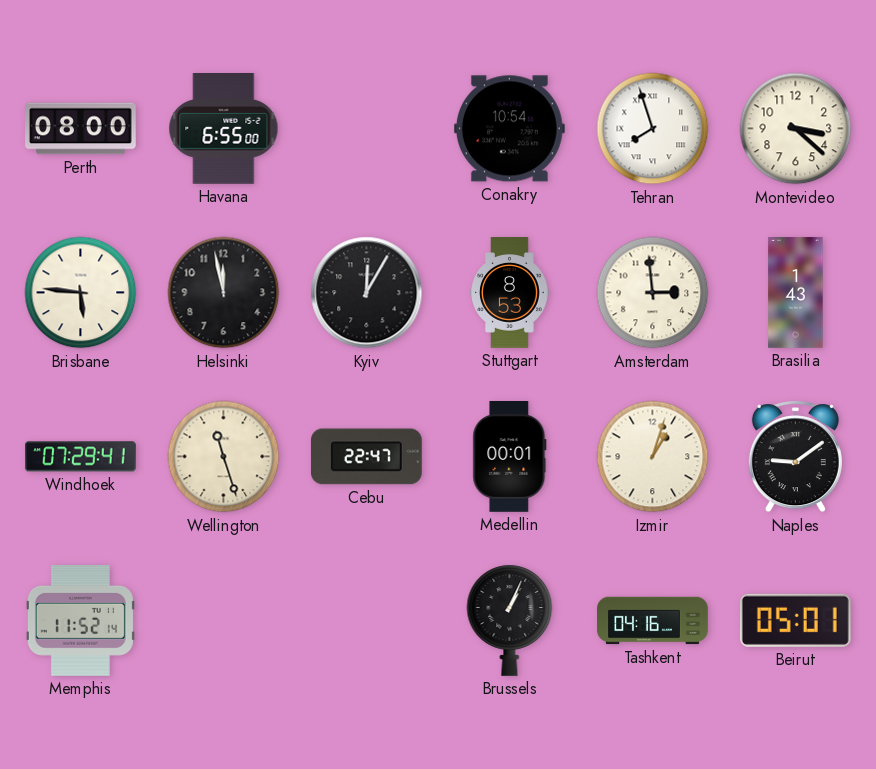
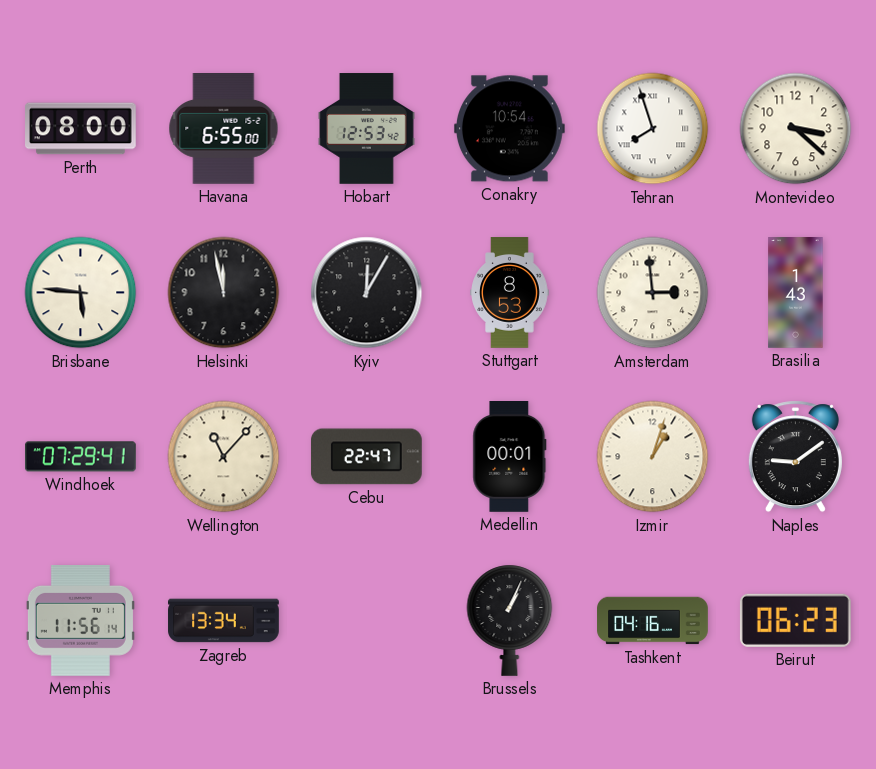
Hobart: none -> 12:53
Wellington: 11:27 -> 11:07
Memphis: 11:52 -> 11:56
Zagreb: none -> 13:34
Beirut: 05:01 -> 06:23
